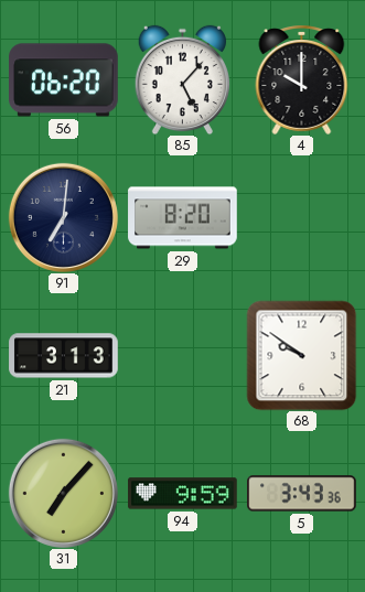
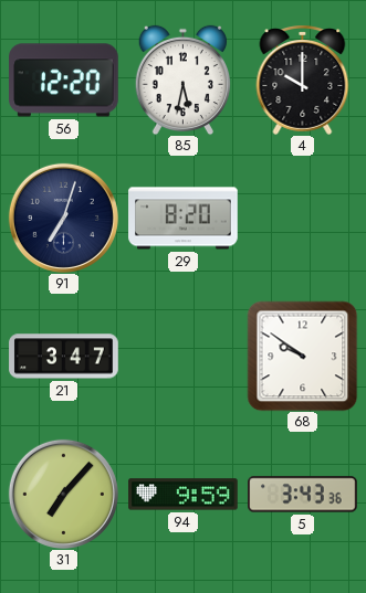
56: 06:20 -> 12:20
85: 5:07 -> 5:32
91: 7:01 -> 7:03
21: 3:13 -> 3:47
